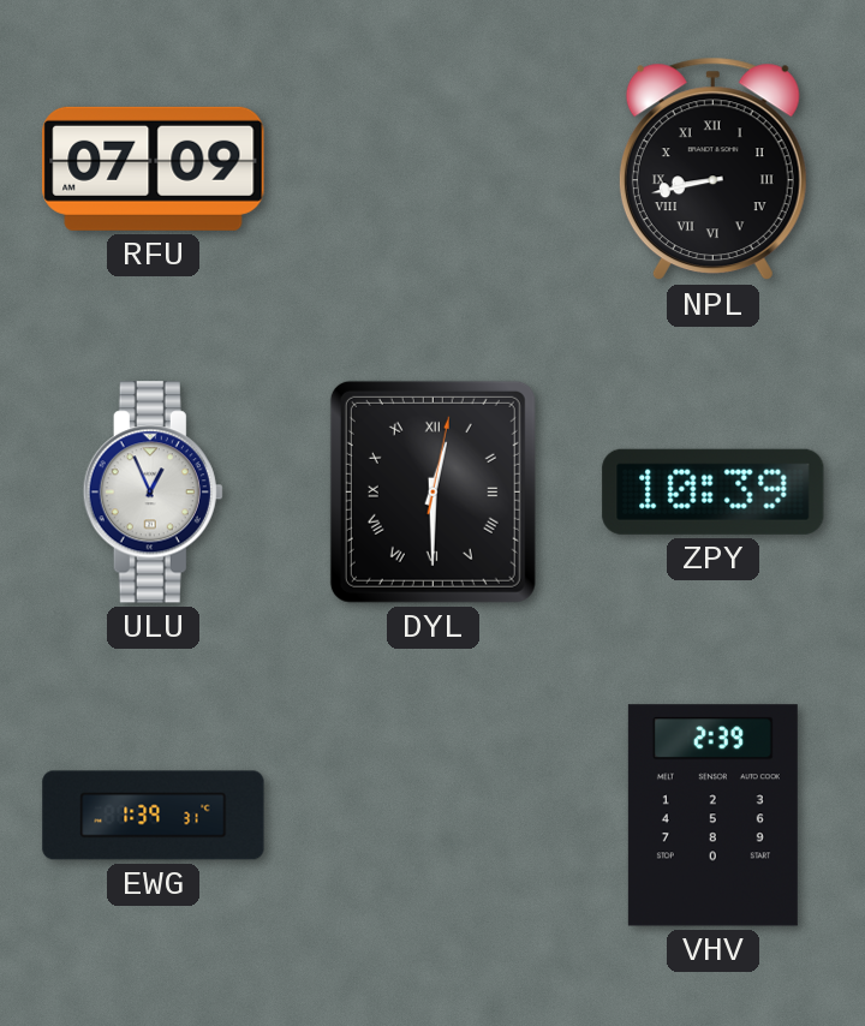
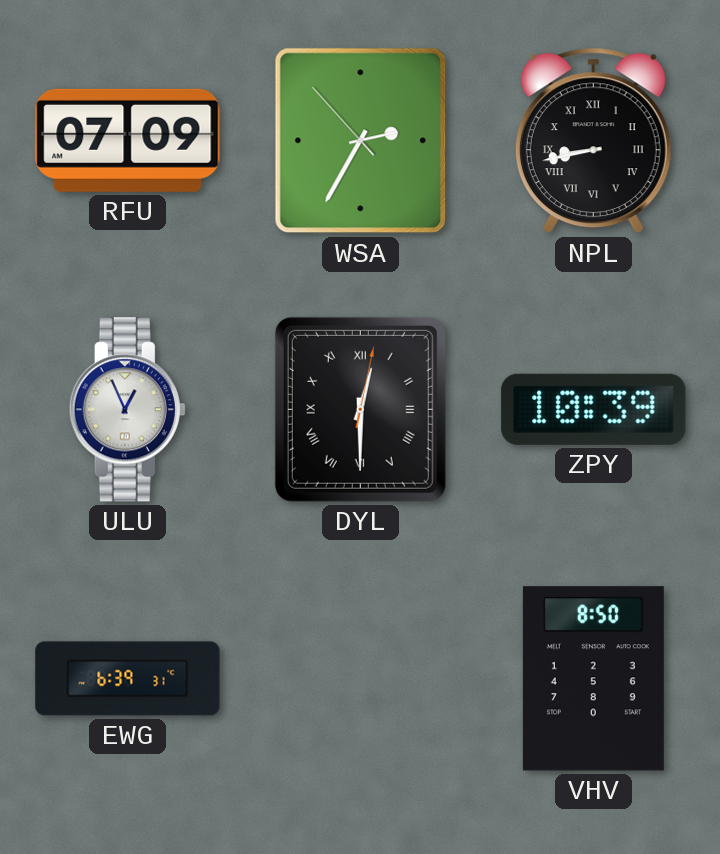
WSA: none -> 2:34
EWG: 1:39 -> 6:39
VHV: 2:39 -> 8:50
